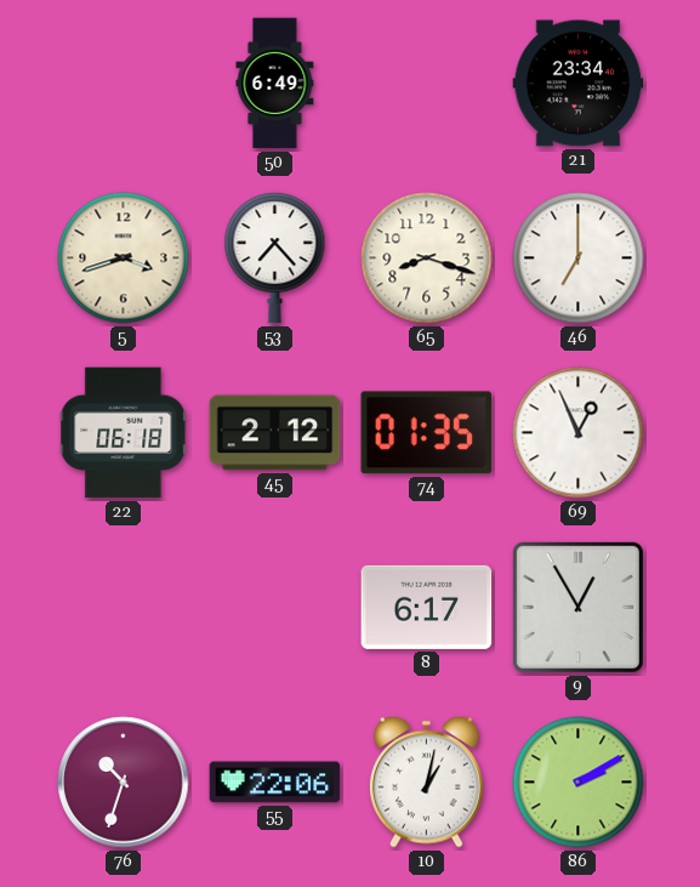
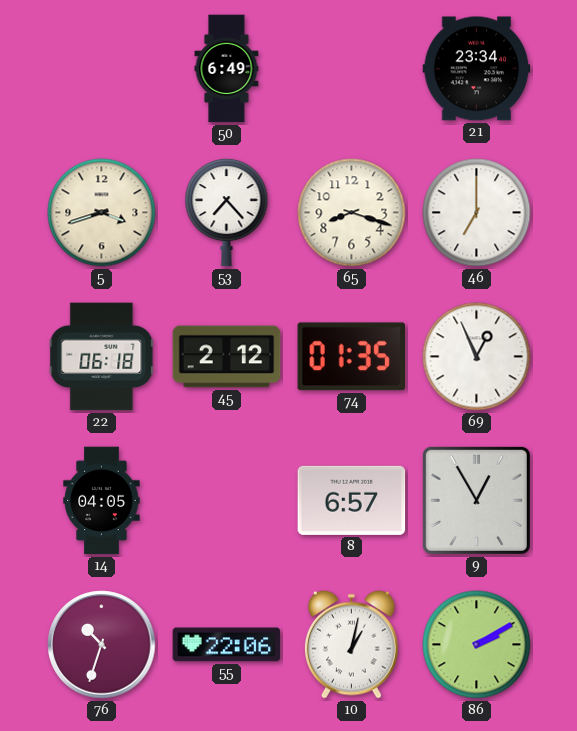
14: none -> 04:05
8: 6:17 -> 6:57
